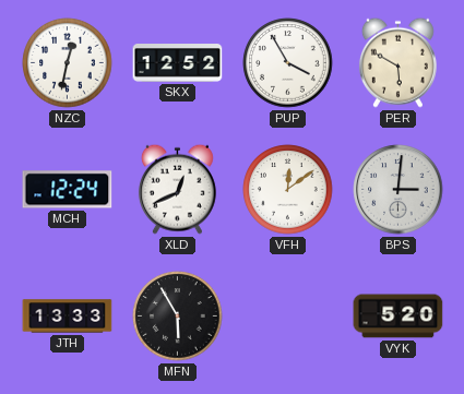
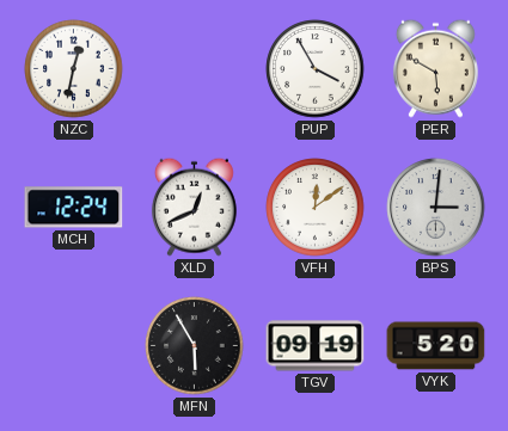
SKX: 12:52 -> none
JTH: 13:33 -> none
TGV: none -> 09:19
